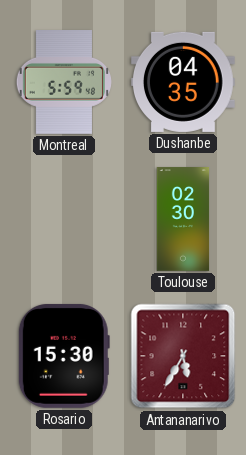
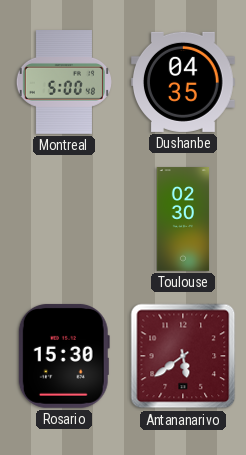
Montreal: 5:59 -> 5:00
Antananarivo: 5:35 -> 5:39
